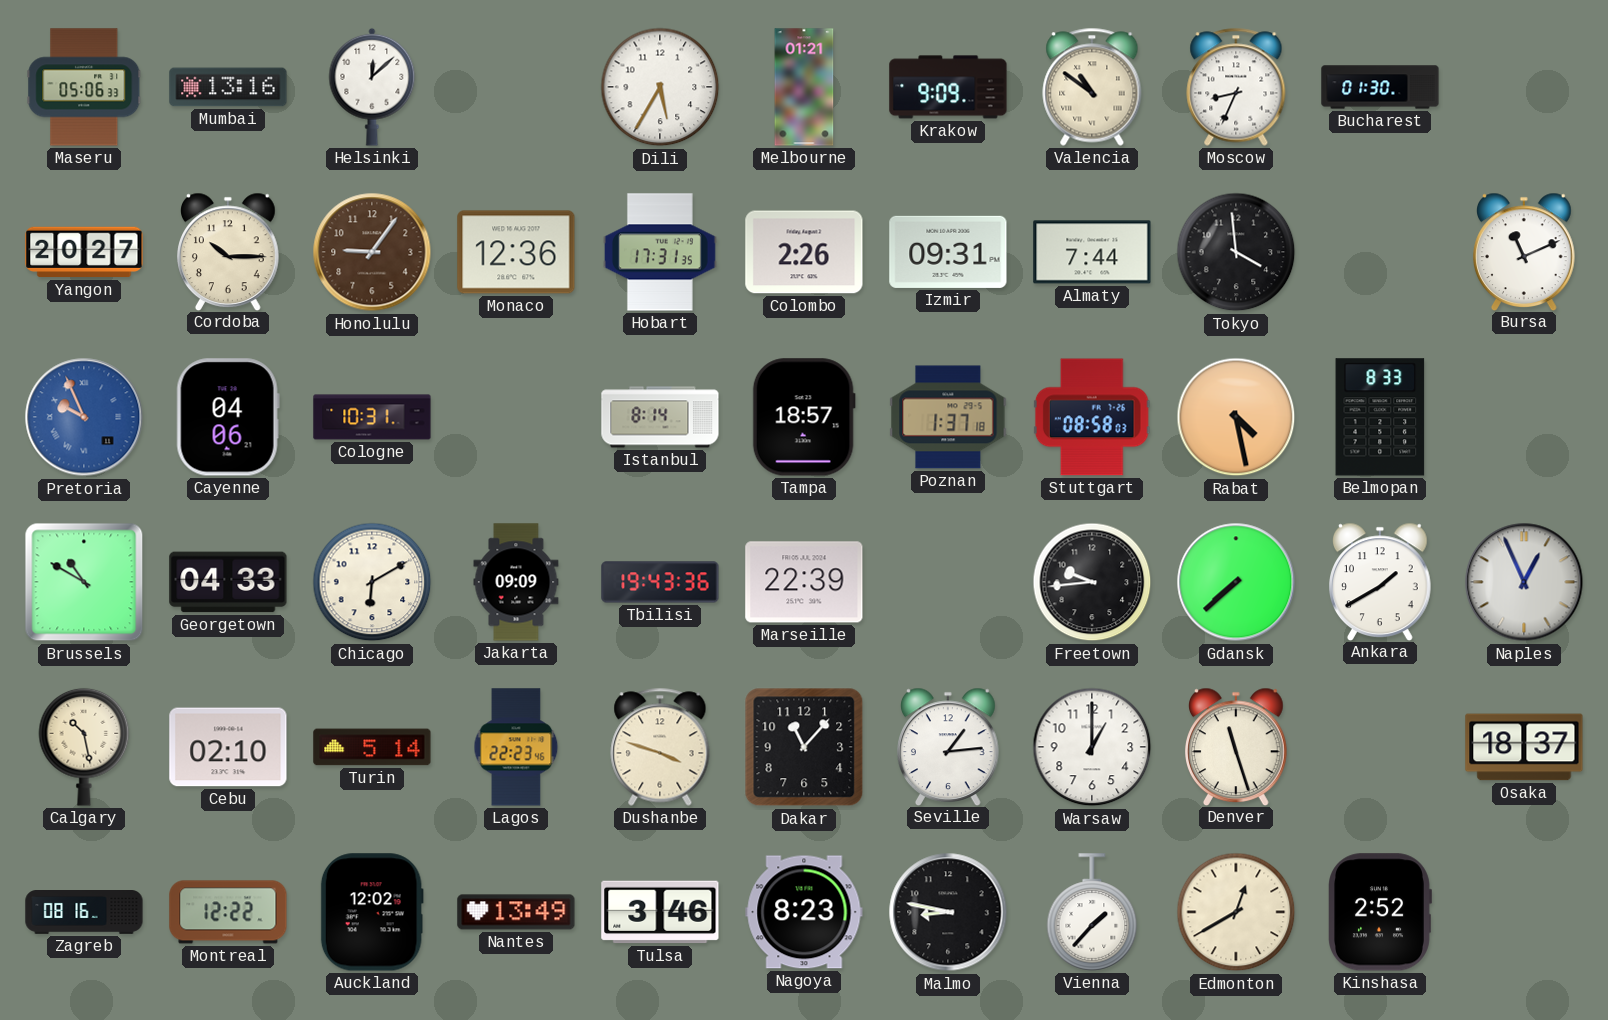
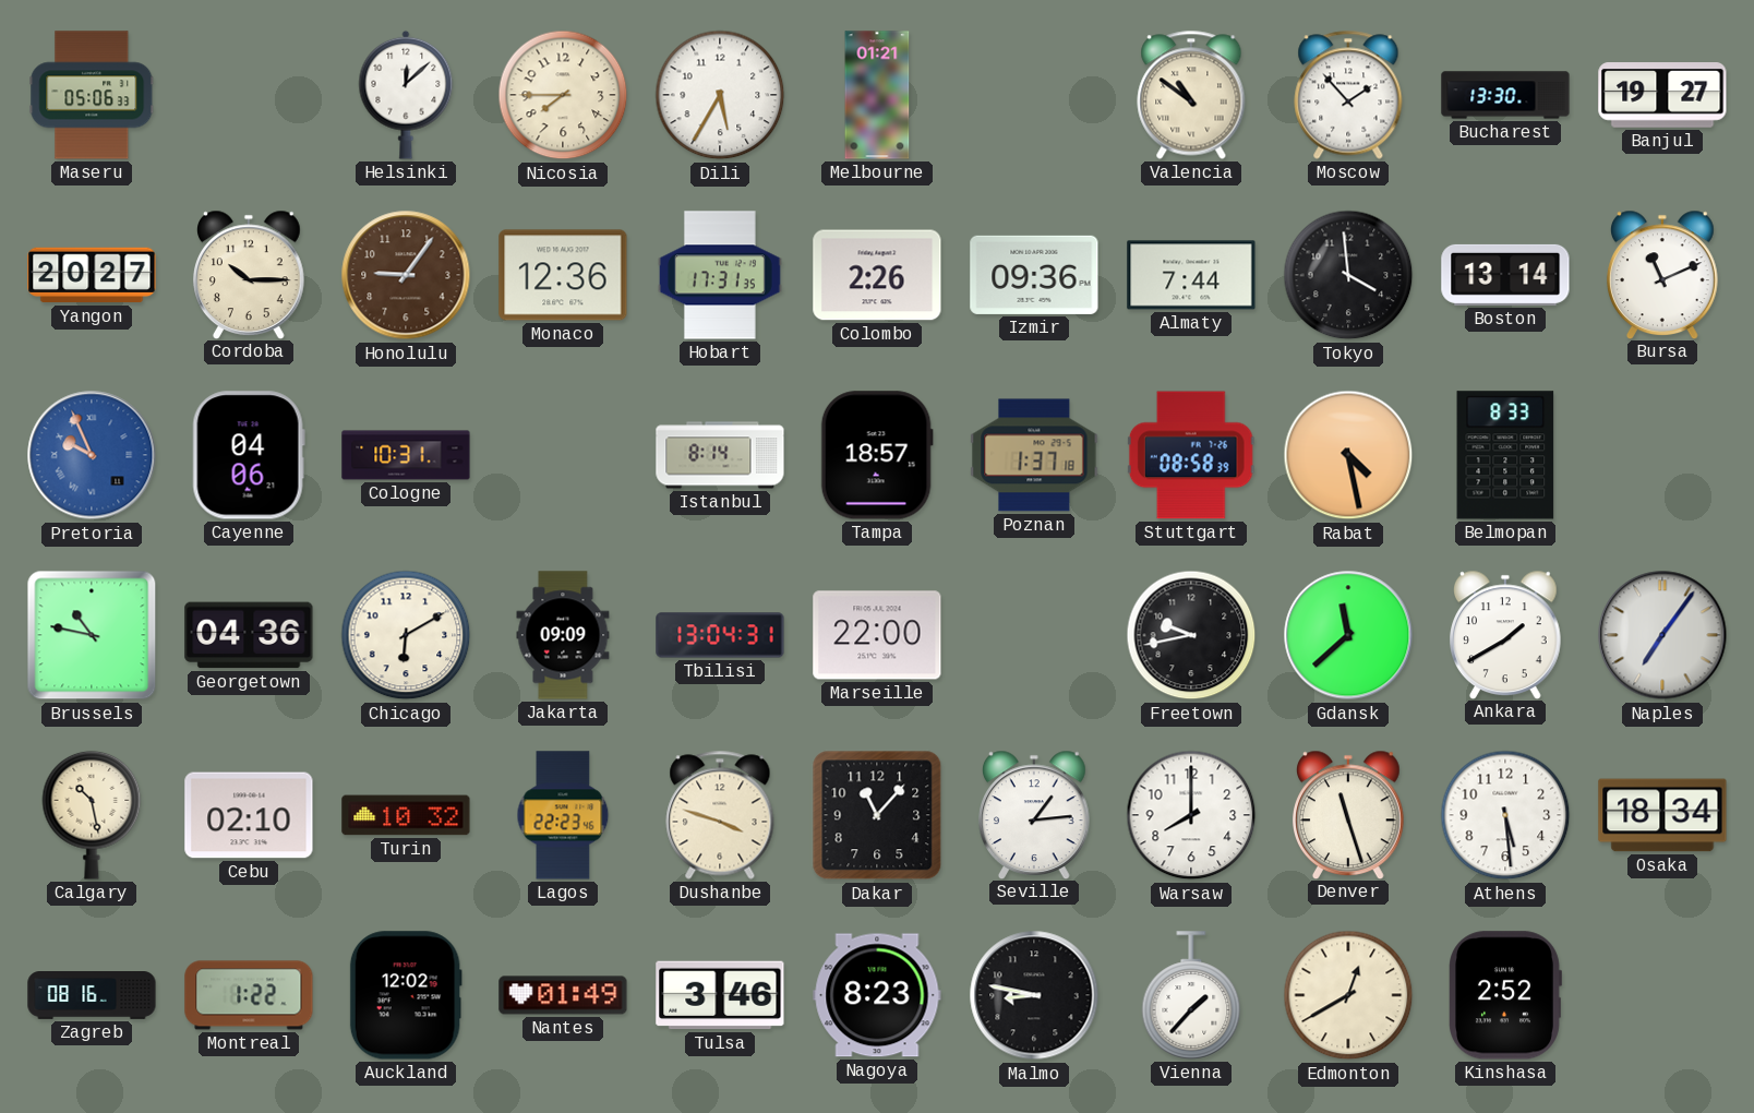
Mumbai: 13:16 -> none
Nicosia: none -> 7:45
Krakow: 9:09 -> none
Moscow: 8:34 -> 1:53
Bucharest: 01:30 -> 13:30
Banjul: none -> 19:27
Izmir: 09:31 -> 09:36
Boston: none -> 13:14
Stuttgart: 08:58:03 -> 08:58:39
Brussels: 10:50 -> 10:47
Georgetown: 04:33 -> 04:36
Tbilisi: 19:43 -> 13:04
Marseille: 22:39 -> 22:00
Freetown: 9:44 -> 9:43
Gdansk: 7:38 -> 11:38
Naples: 12:56 -> 7:06
Turin: 5:14 -> 10:32
Warsaw: 1:00 -> 8:00
Athens: none -> 5:29
Osaka: 18:37 -> 18:34
Montreal: 12:22 -> 1:22
Nantes: 13:49 -> 01:49
